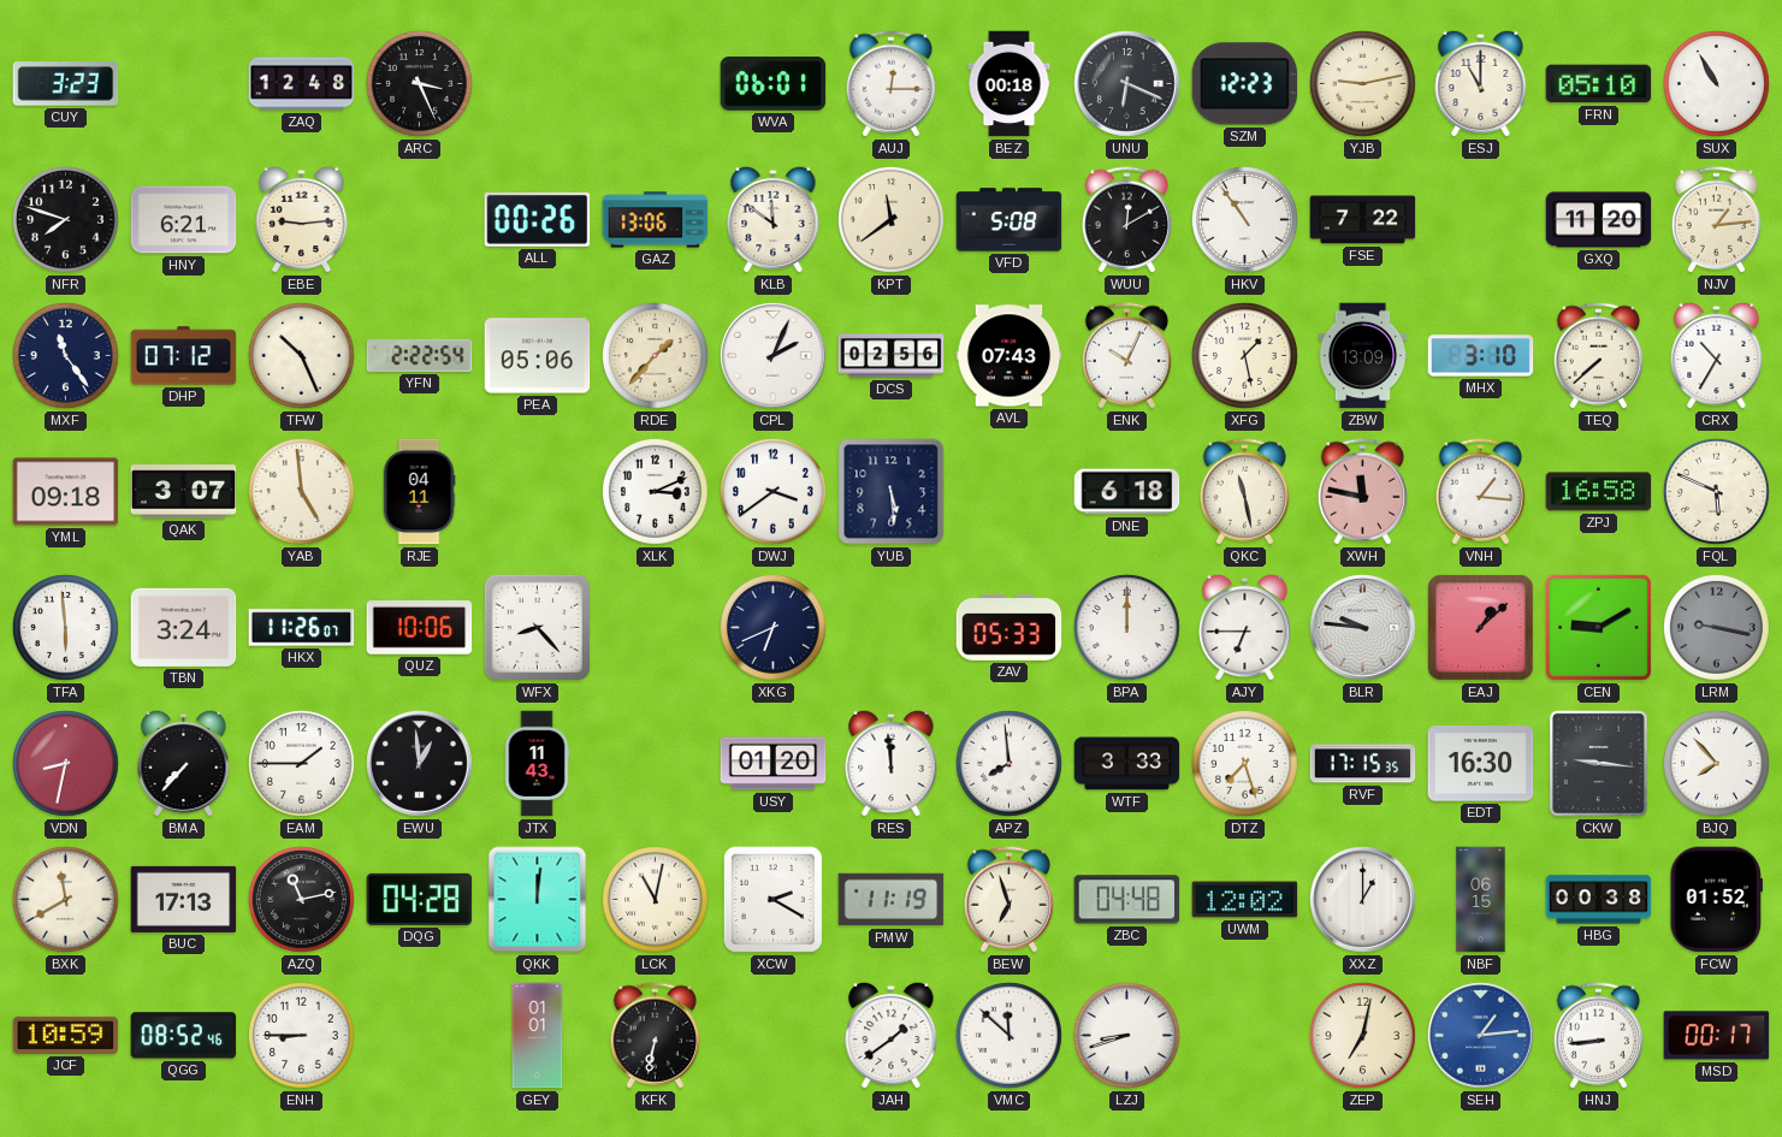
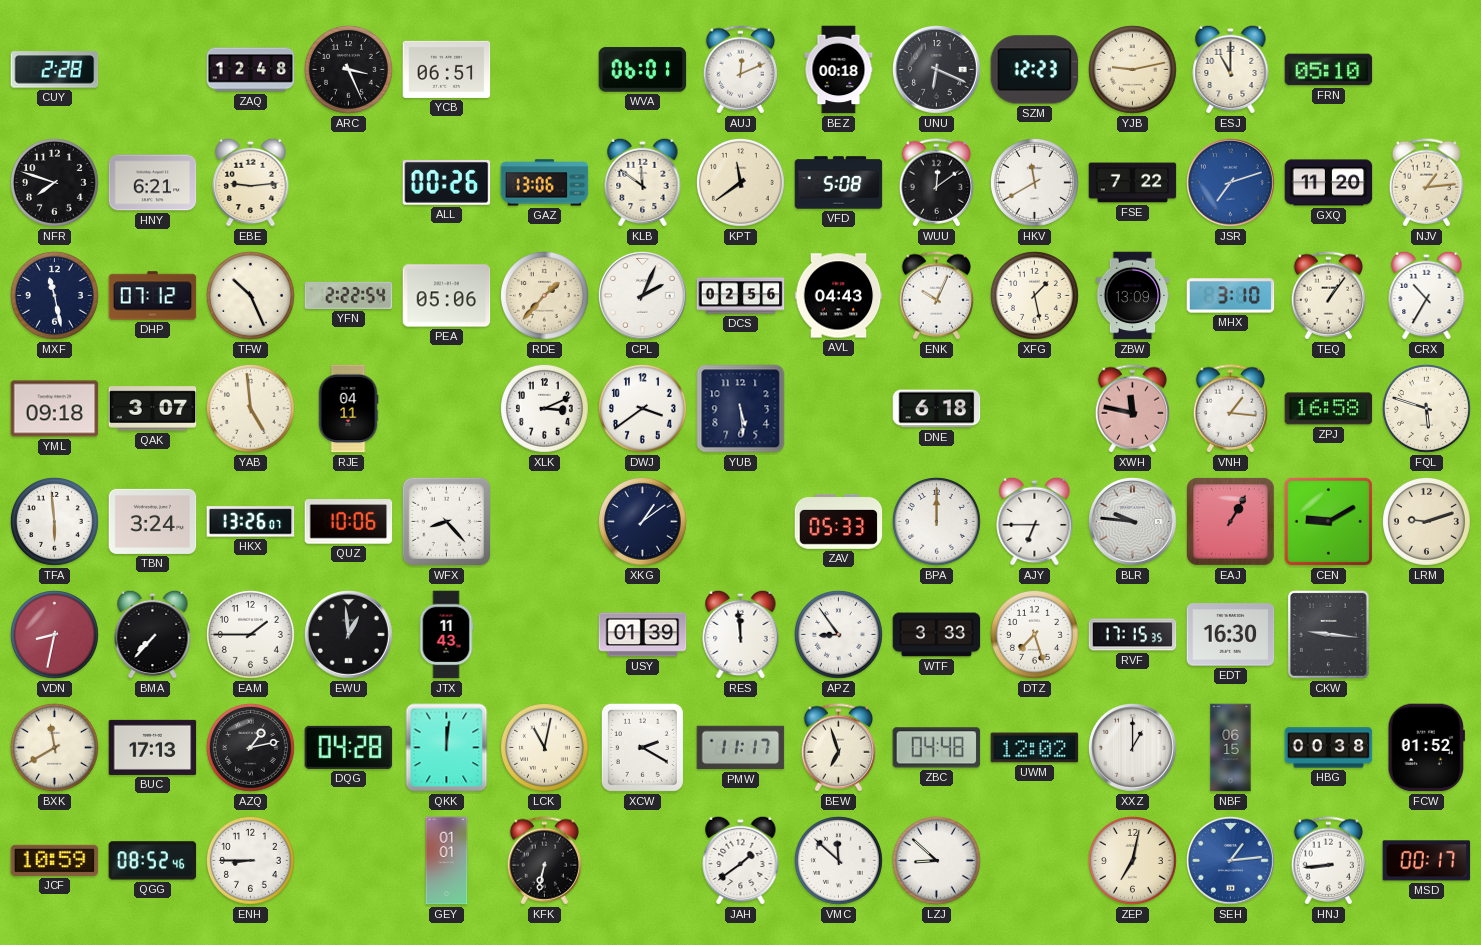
CUY: 3:23 -> 2:28
YCB: none -> 06:51
AUJ: 12:15 -> 12:11
SUX: 10:55 -> none
WUU: 12:10 -> 12:09
HKV: 10:54 -> 11:40
JSR: none -> 7:12
MXF: 11:24 -> 11:28
AVL: 07:43 -> 04:43
TEQ: 7:38 -> 1:06
QKC: 11:28 -> none
FQL: 5:49 -> 5:48
HKX: 11:26 -> 13:26
XKG: 6:41 -> 1:09
EAJ: 1:08 -> 1:05
LRM: 9:17 -> 9:12
LRM dial: grey -> cream
USY: 01:20 -> 01:39
APZ: 7:59 -> 8:54
BJQ: 7:53 -> none
AZQ: 11:13 -> 1:13
PMW: 11:19 -> 11:17
LZJ: 8:42 -> 8:52
